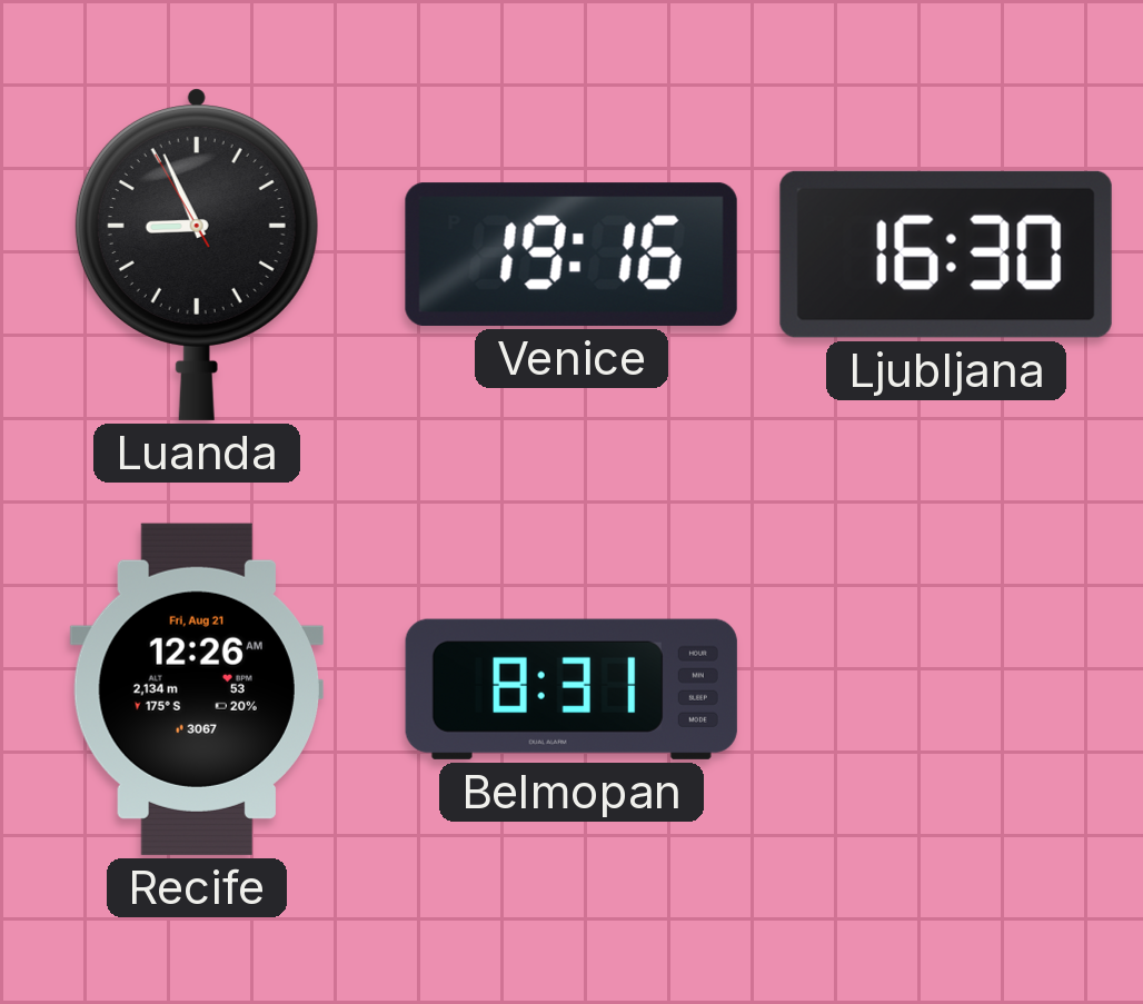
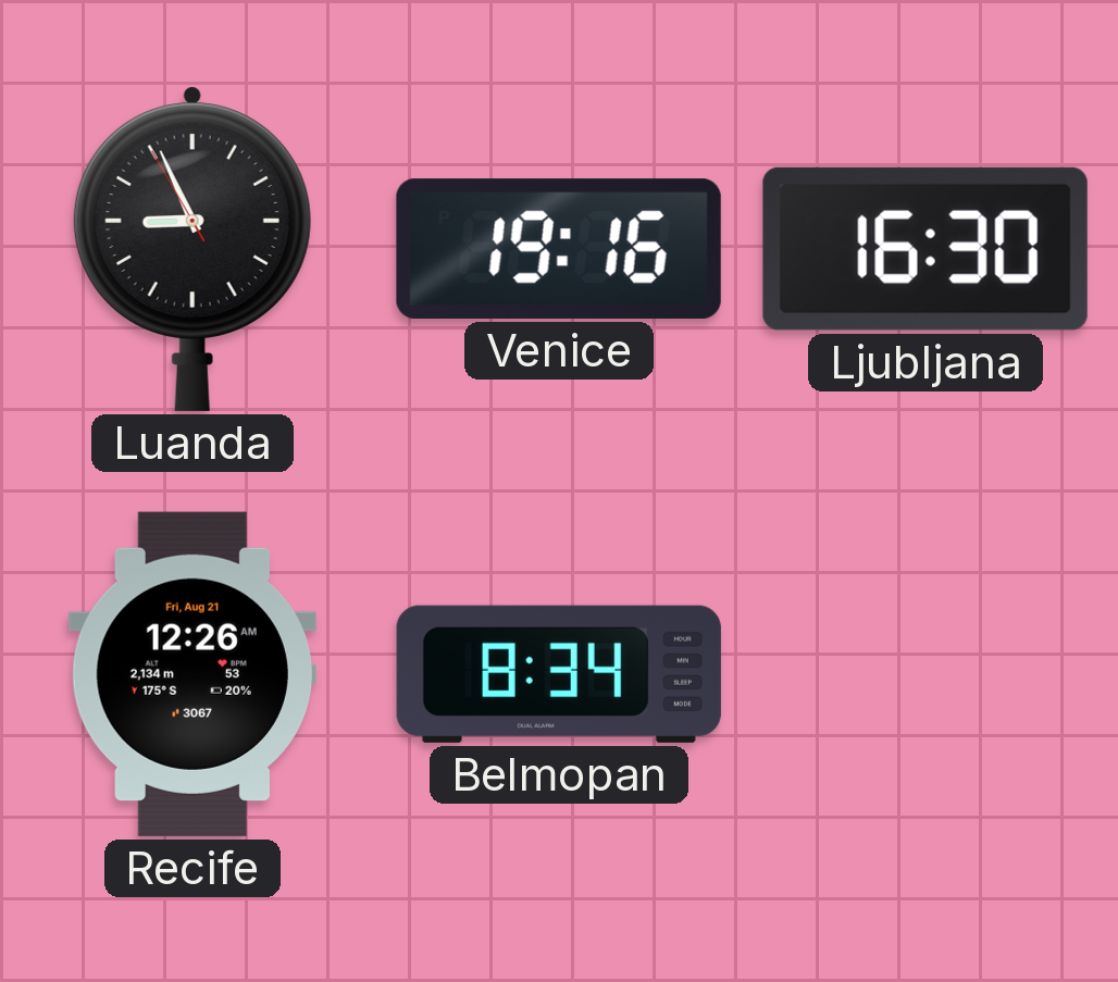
Belmopan: 8:31 -> 8:34
